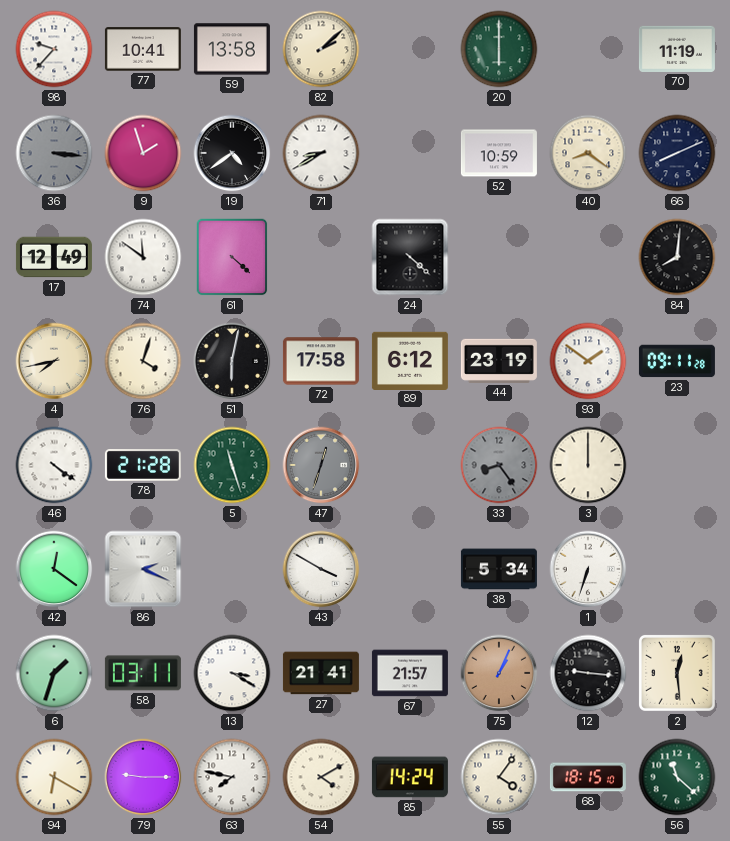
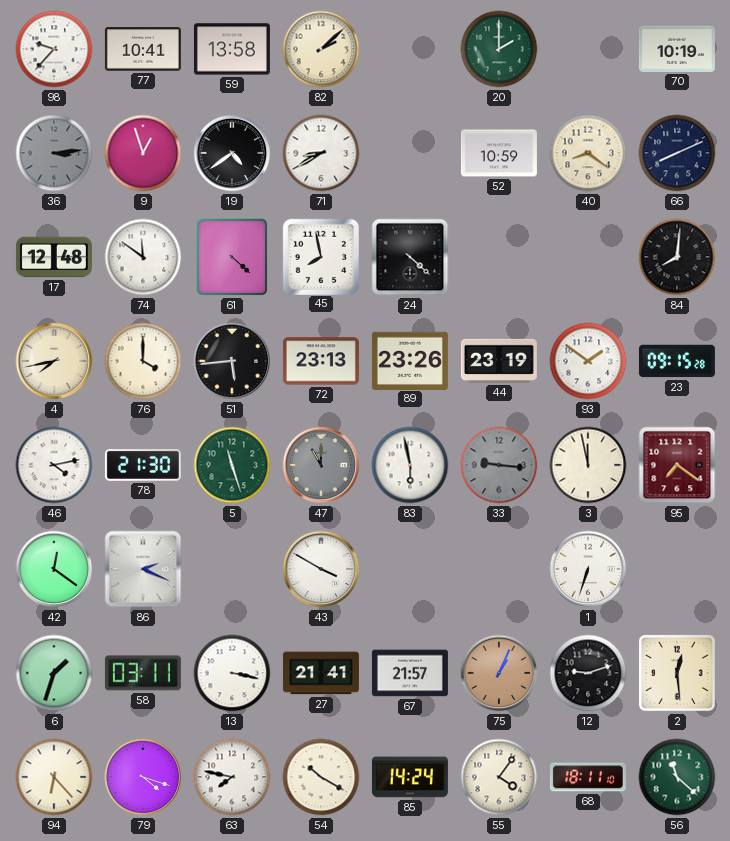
20: 6:00 -> 2:00
70: 11:19 -> 10:19
36: 3:16 -> 3:14
9: 1:57 -> 12:57
17: 12:49 -> 12:48
45: none -> 7:58
76: 4:03 -> 4:00
51: 6:02 -> 5:44
72: 17:58 -> 23:13
89: 6:12 -> 23:26
23: 09:11 -> 09:15
46: 4:21 -> 4:13
78: 21:28 -> 21:30
47: 12:33 -> 11:00
83: none -> 5:58
33: 8:24 -> 9:16
3: 12:00 -> 11:58
95: none -> 7:21
38: 5:34 -> none
13: 3:20 -> 3:17
12: 9:16 -> 9:12
94: 6:20 -> 6:23
79: 9:15 -> 4:18
54: 4:10 -> 10:20
68: 18:15 -> 18:11
